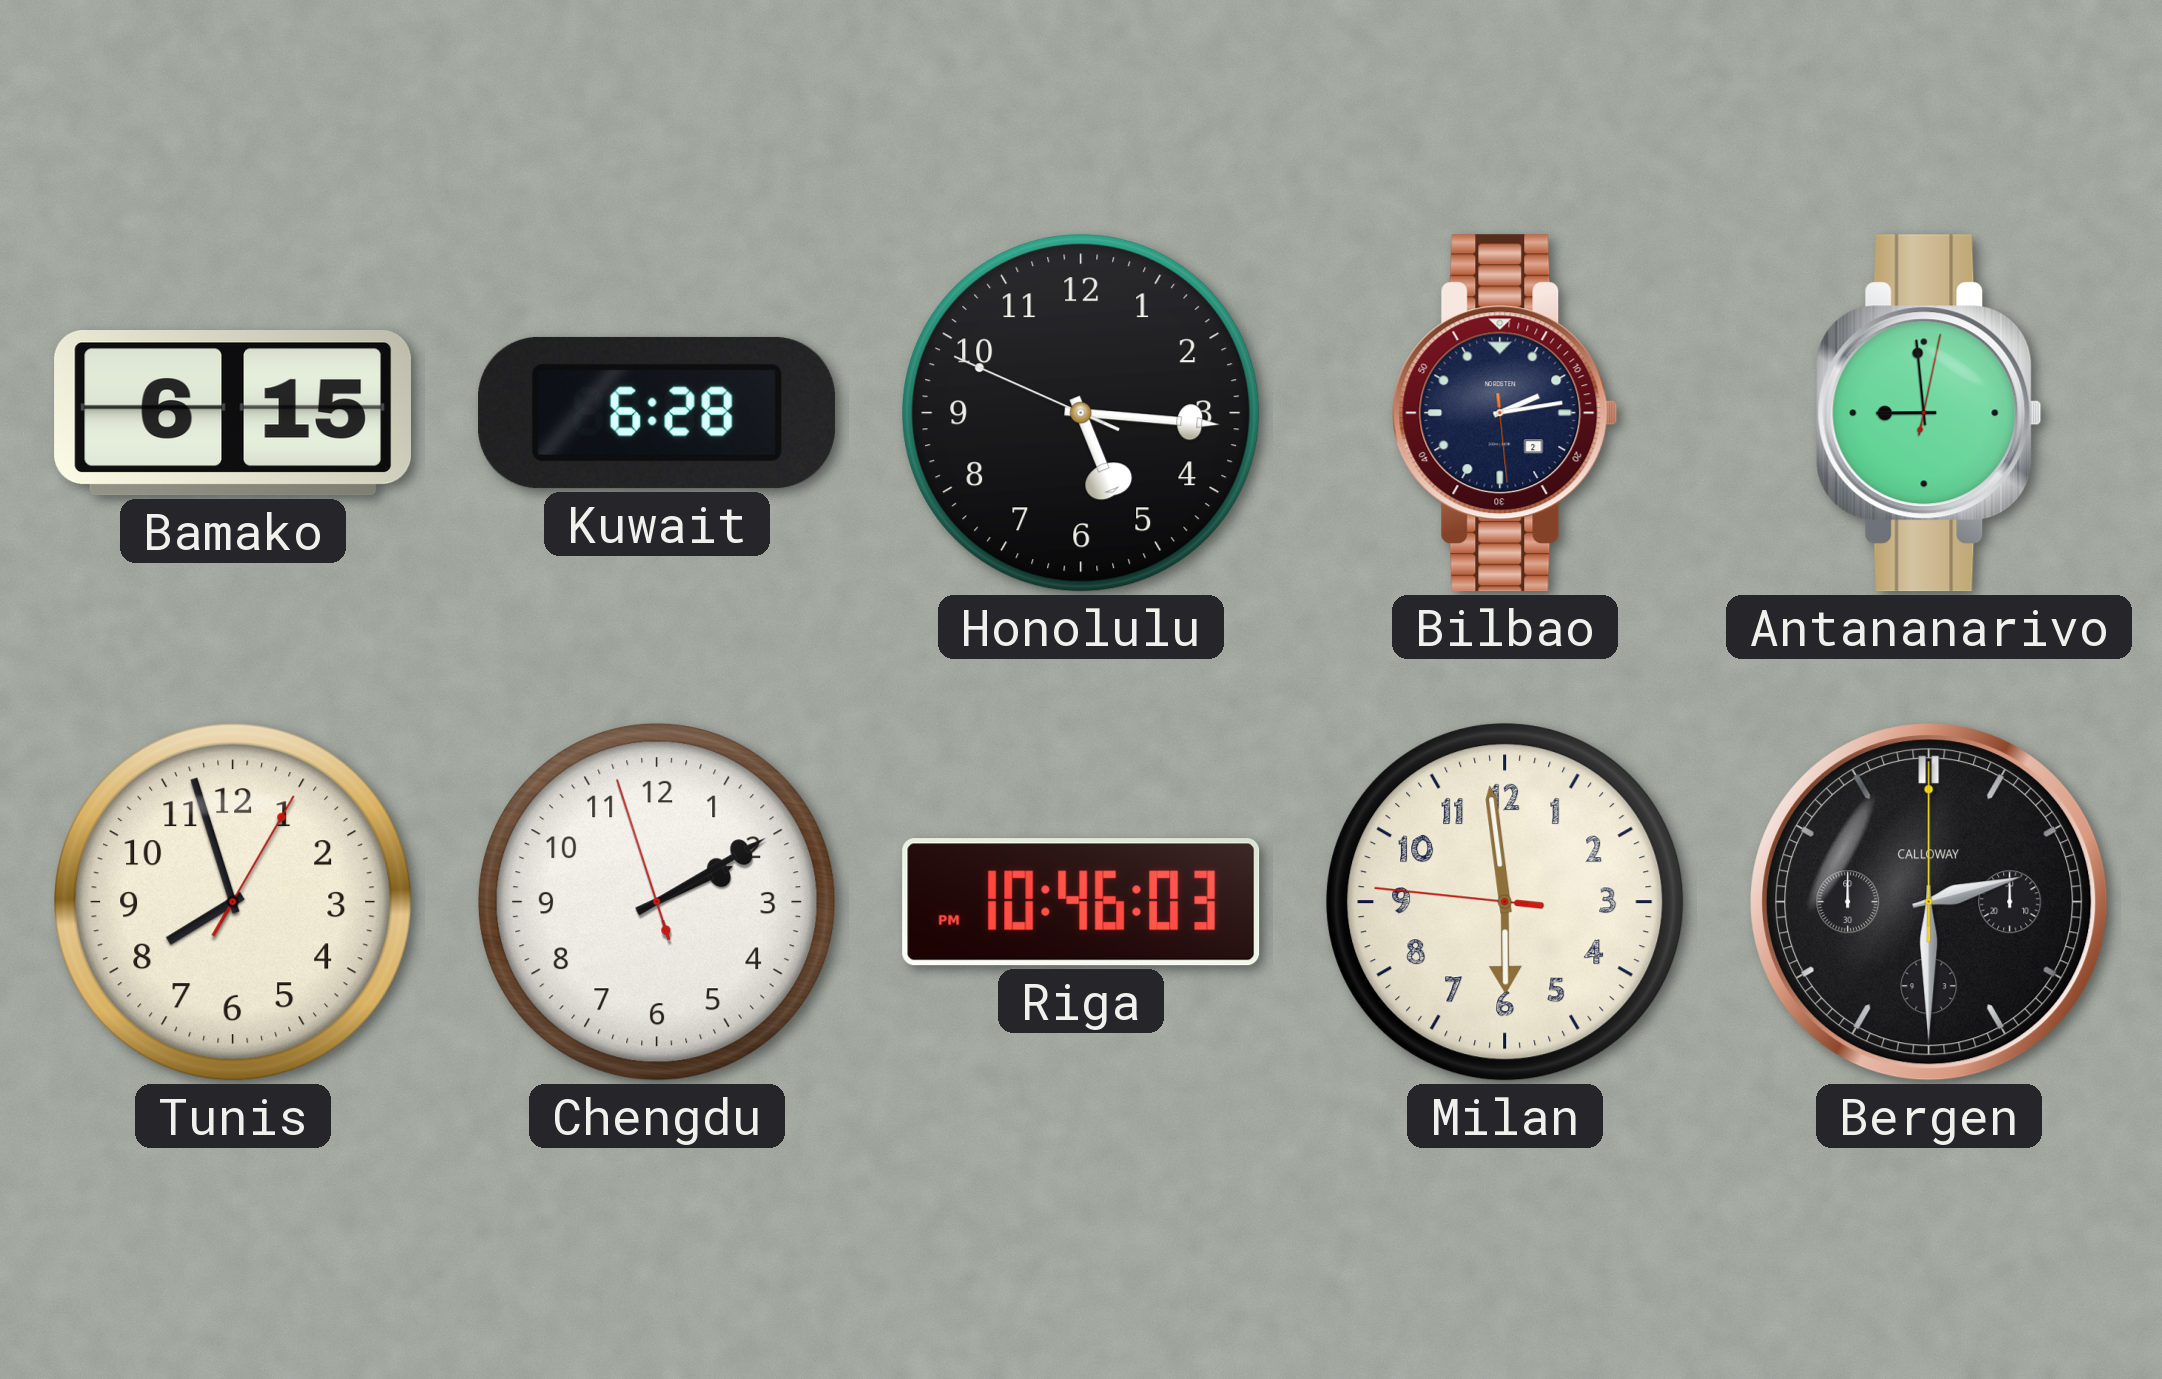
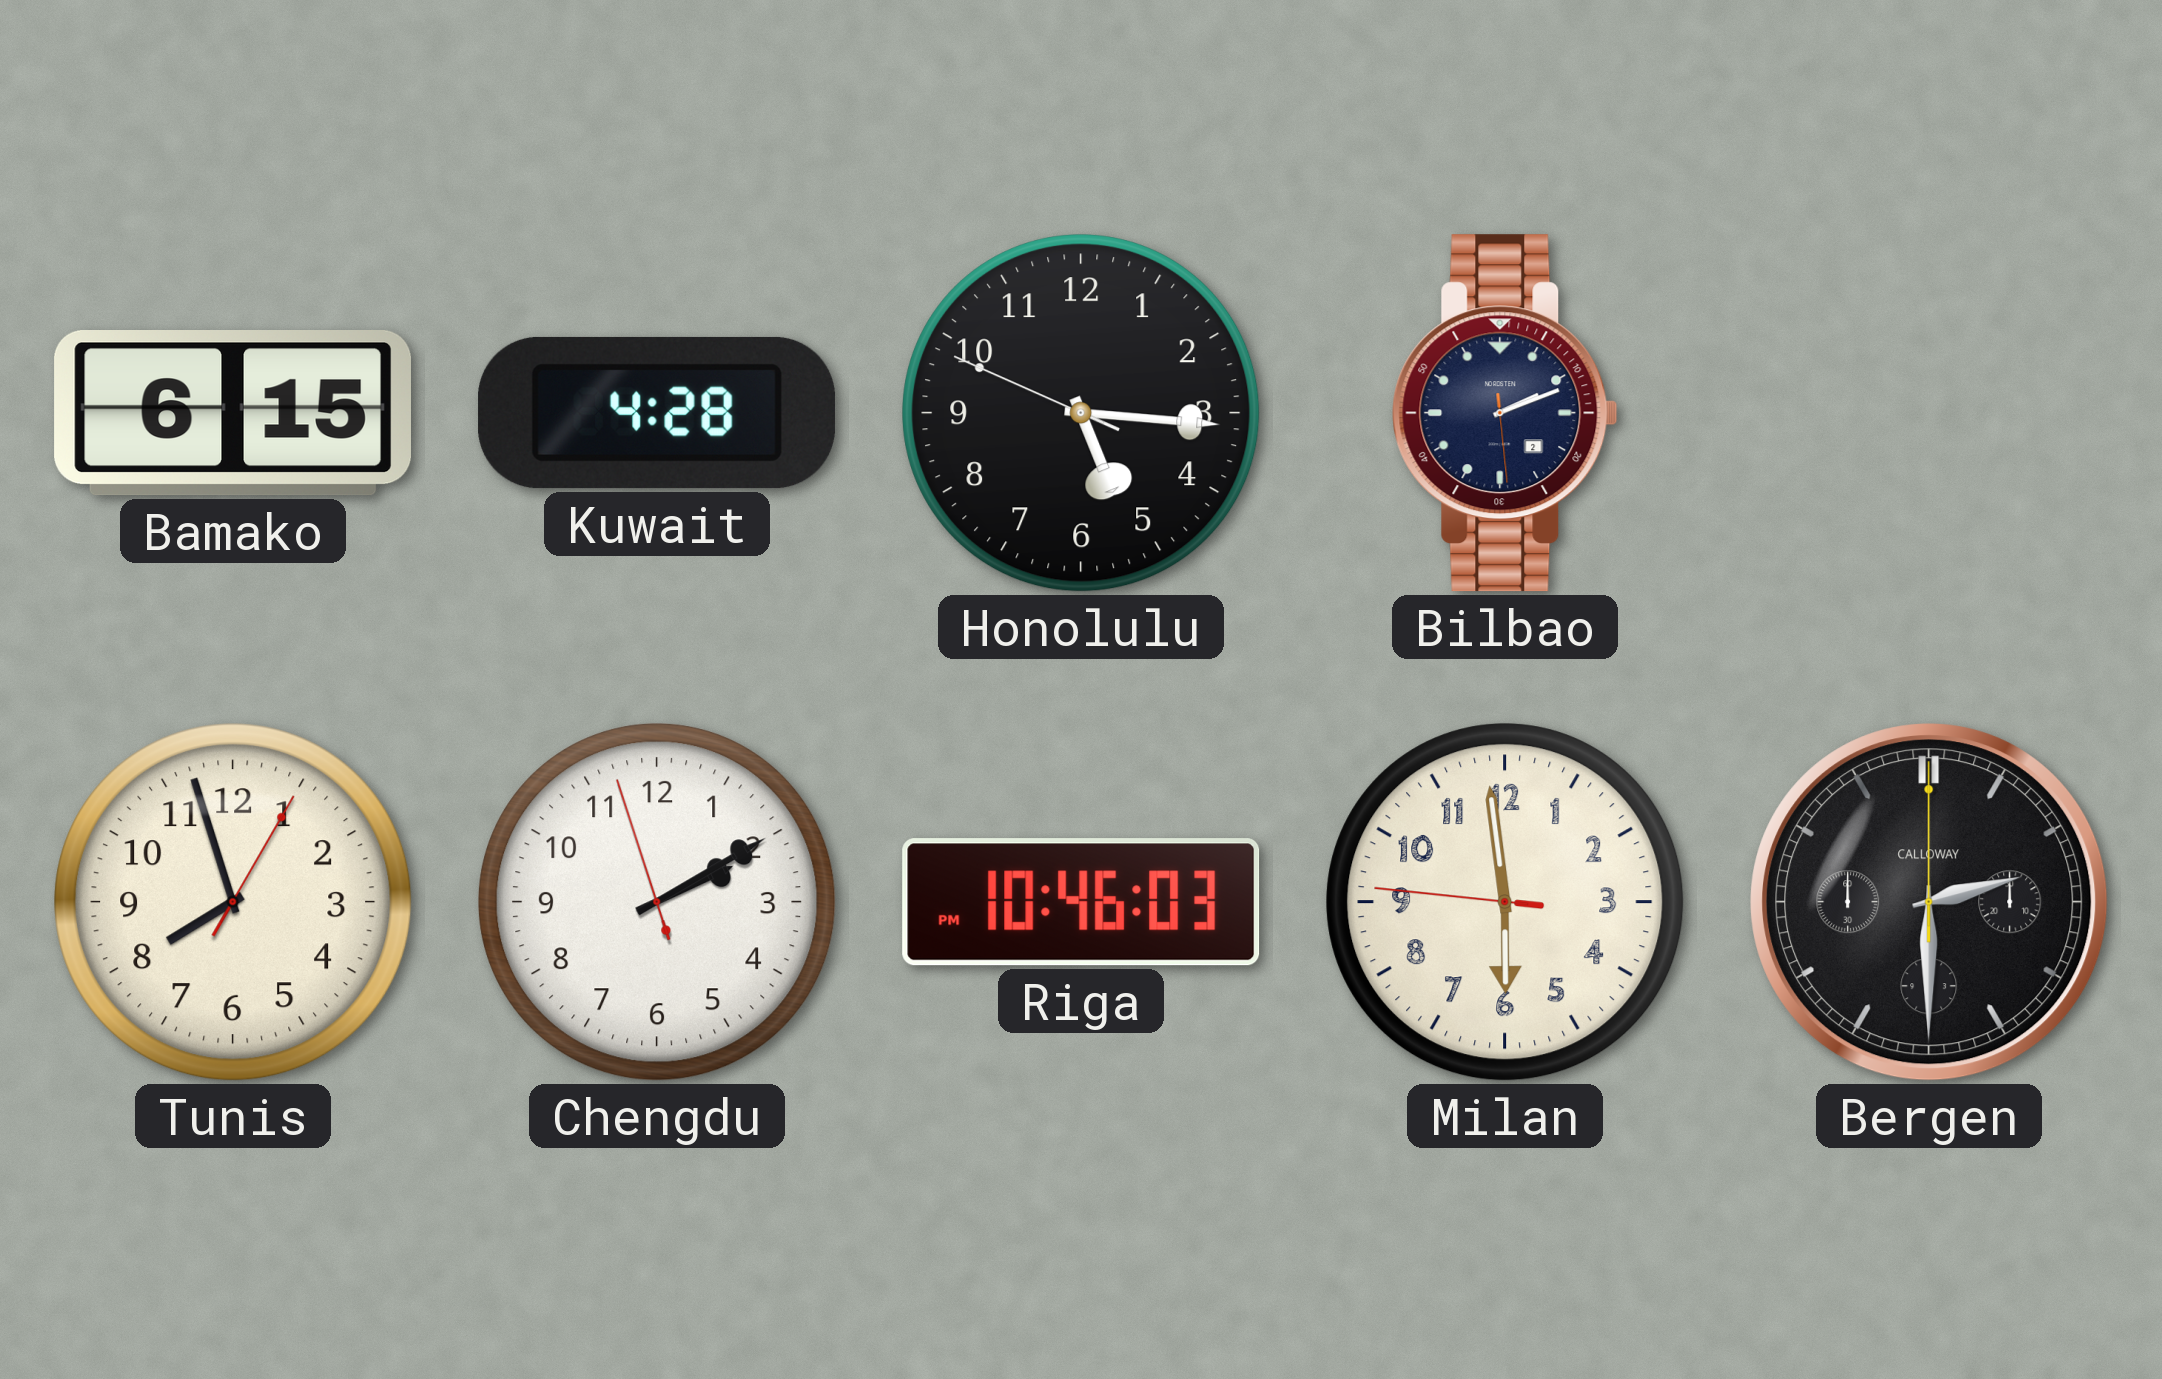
Kuwait: 6:28 -> 4:28
Bilbao: 2:13 -> 2:11
Antananarivo: 8:59 -> none
